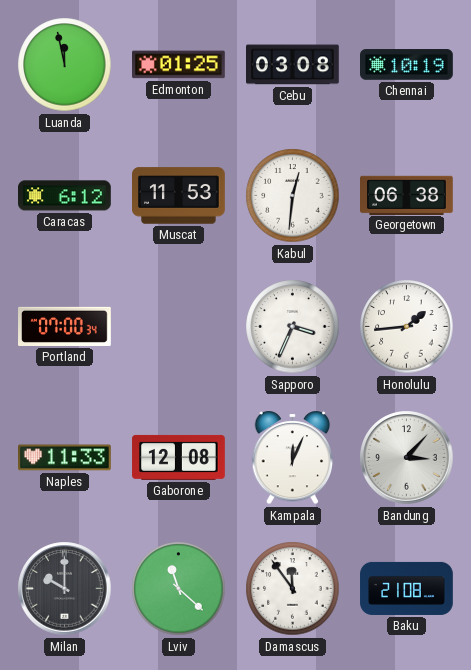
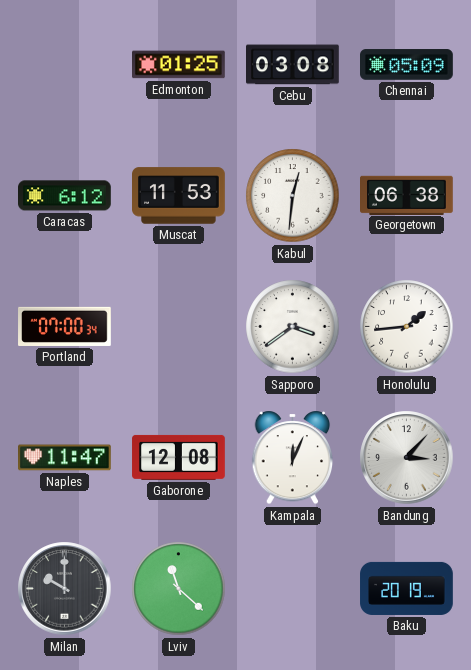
Luanda: 11:58 -> none
Chennai: 10:19 -> 05:09
Sapporo: 3:34 -> 3:39
Naples: 11:33 -> 11:47
Damascus: 11:54 -> none
Baku: 21:08 -> 20:19
